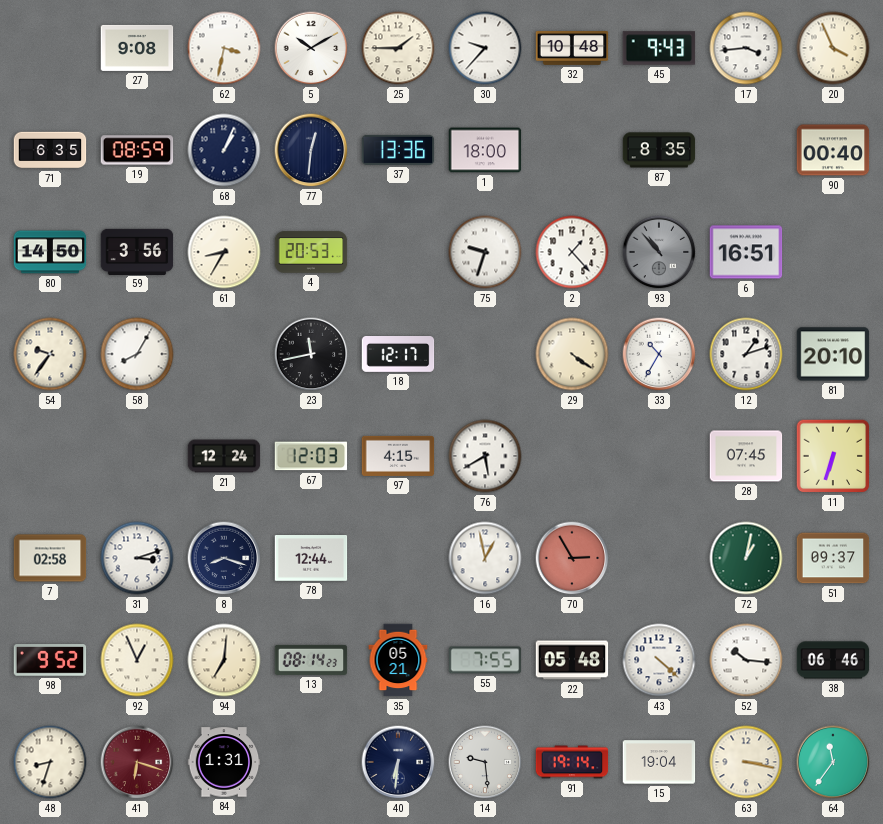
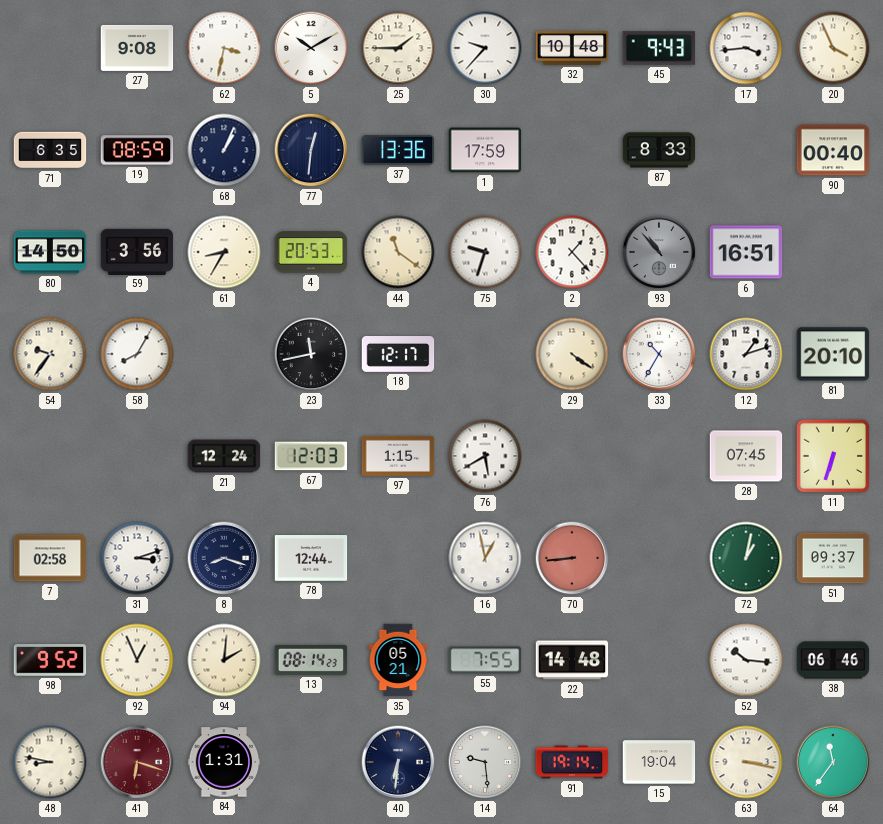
1: 18:00 -> 17:59
87: 8:35 -> 8:33
44: none -> 11:21
97: 4:15 -> 1:15
70: 2:55 -> 8:44
94: 7:01 -> 2:01
22: 05:48 -> 14:48
43: 4:22 -> none
48: 8:33 -> 8:47
